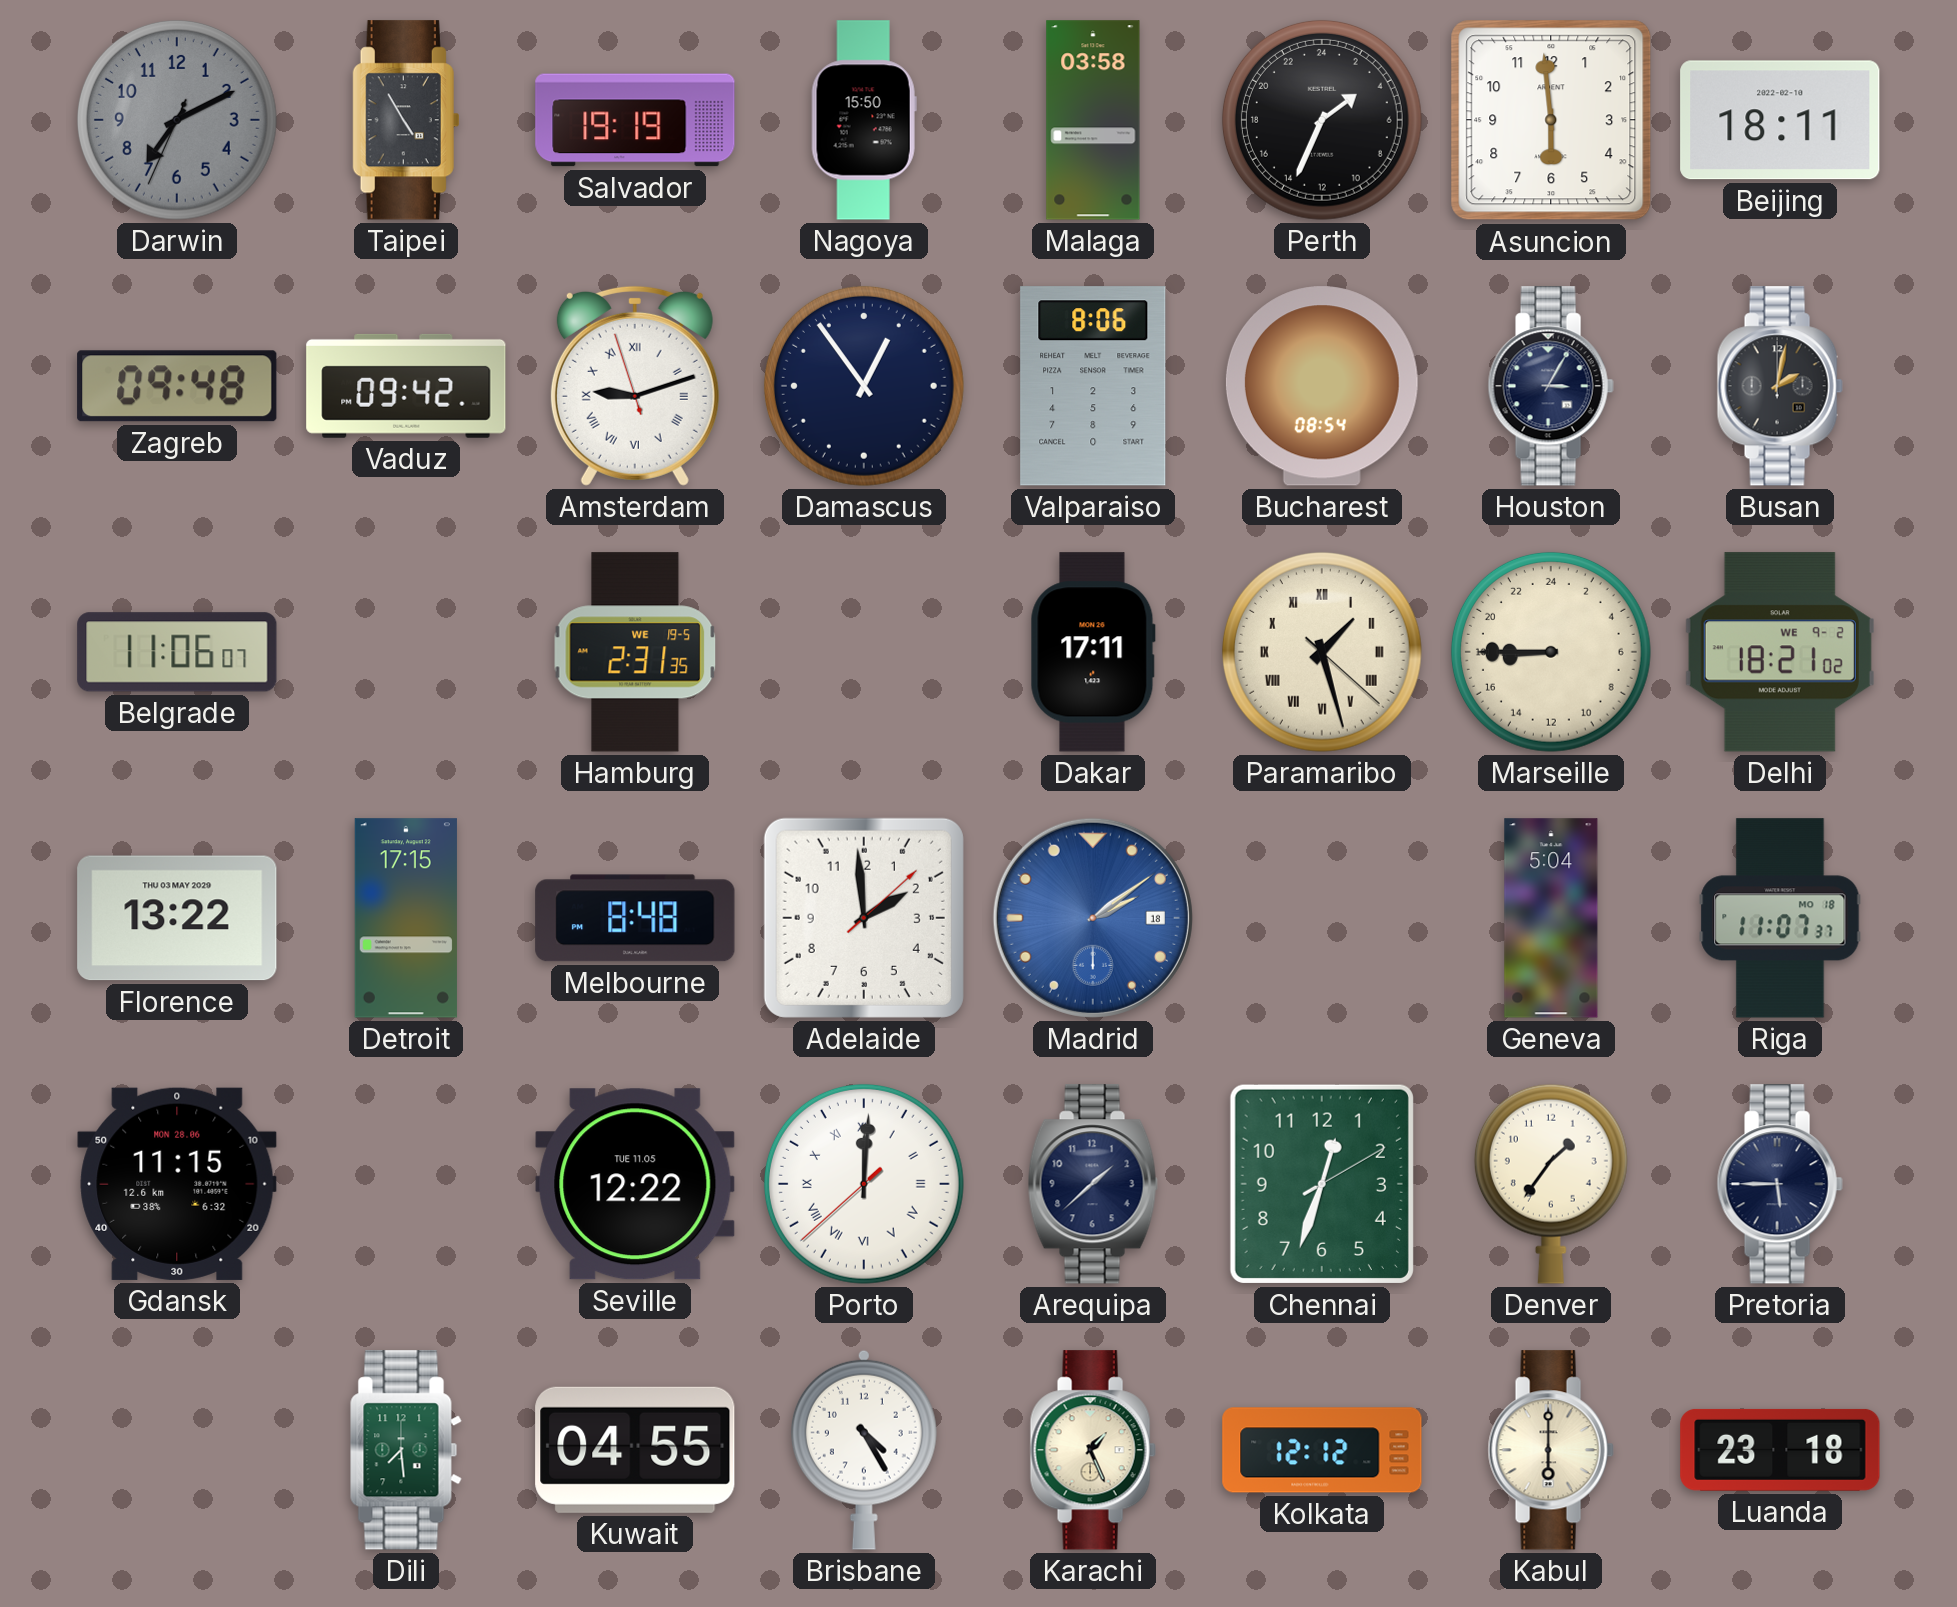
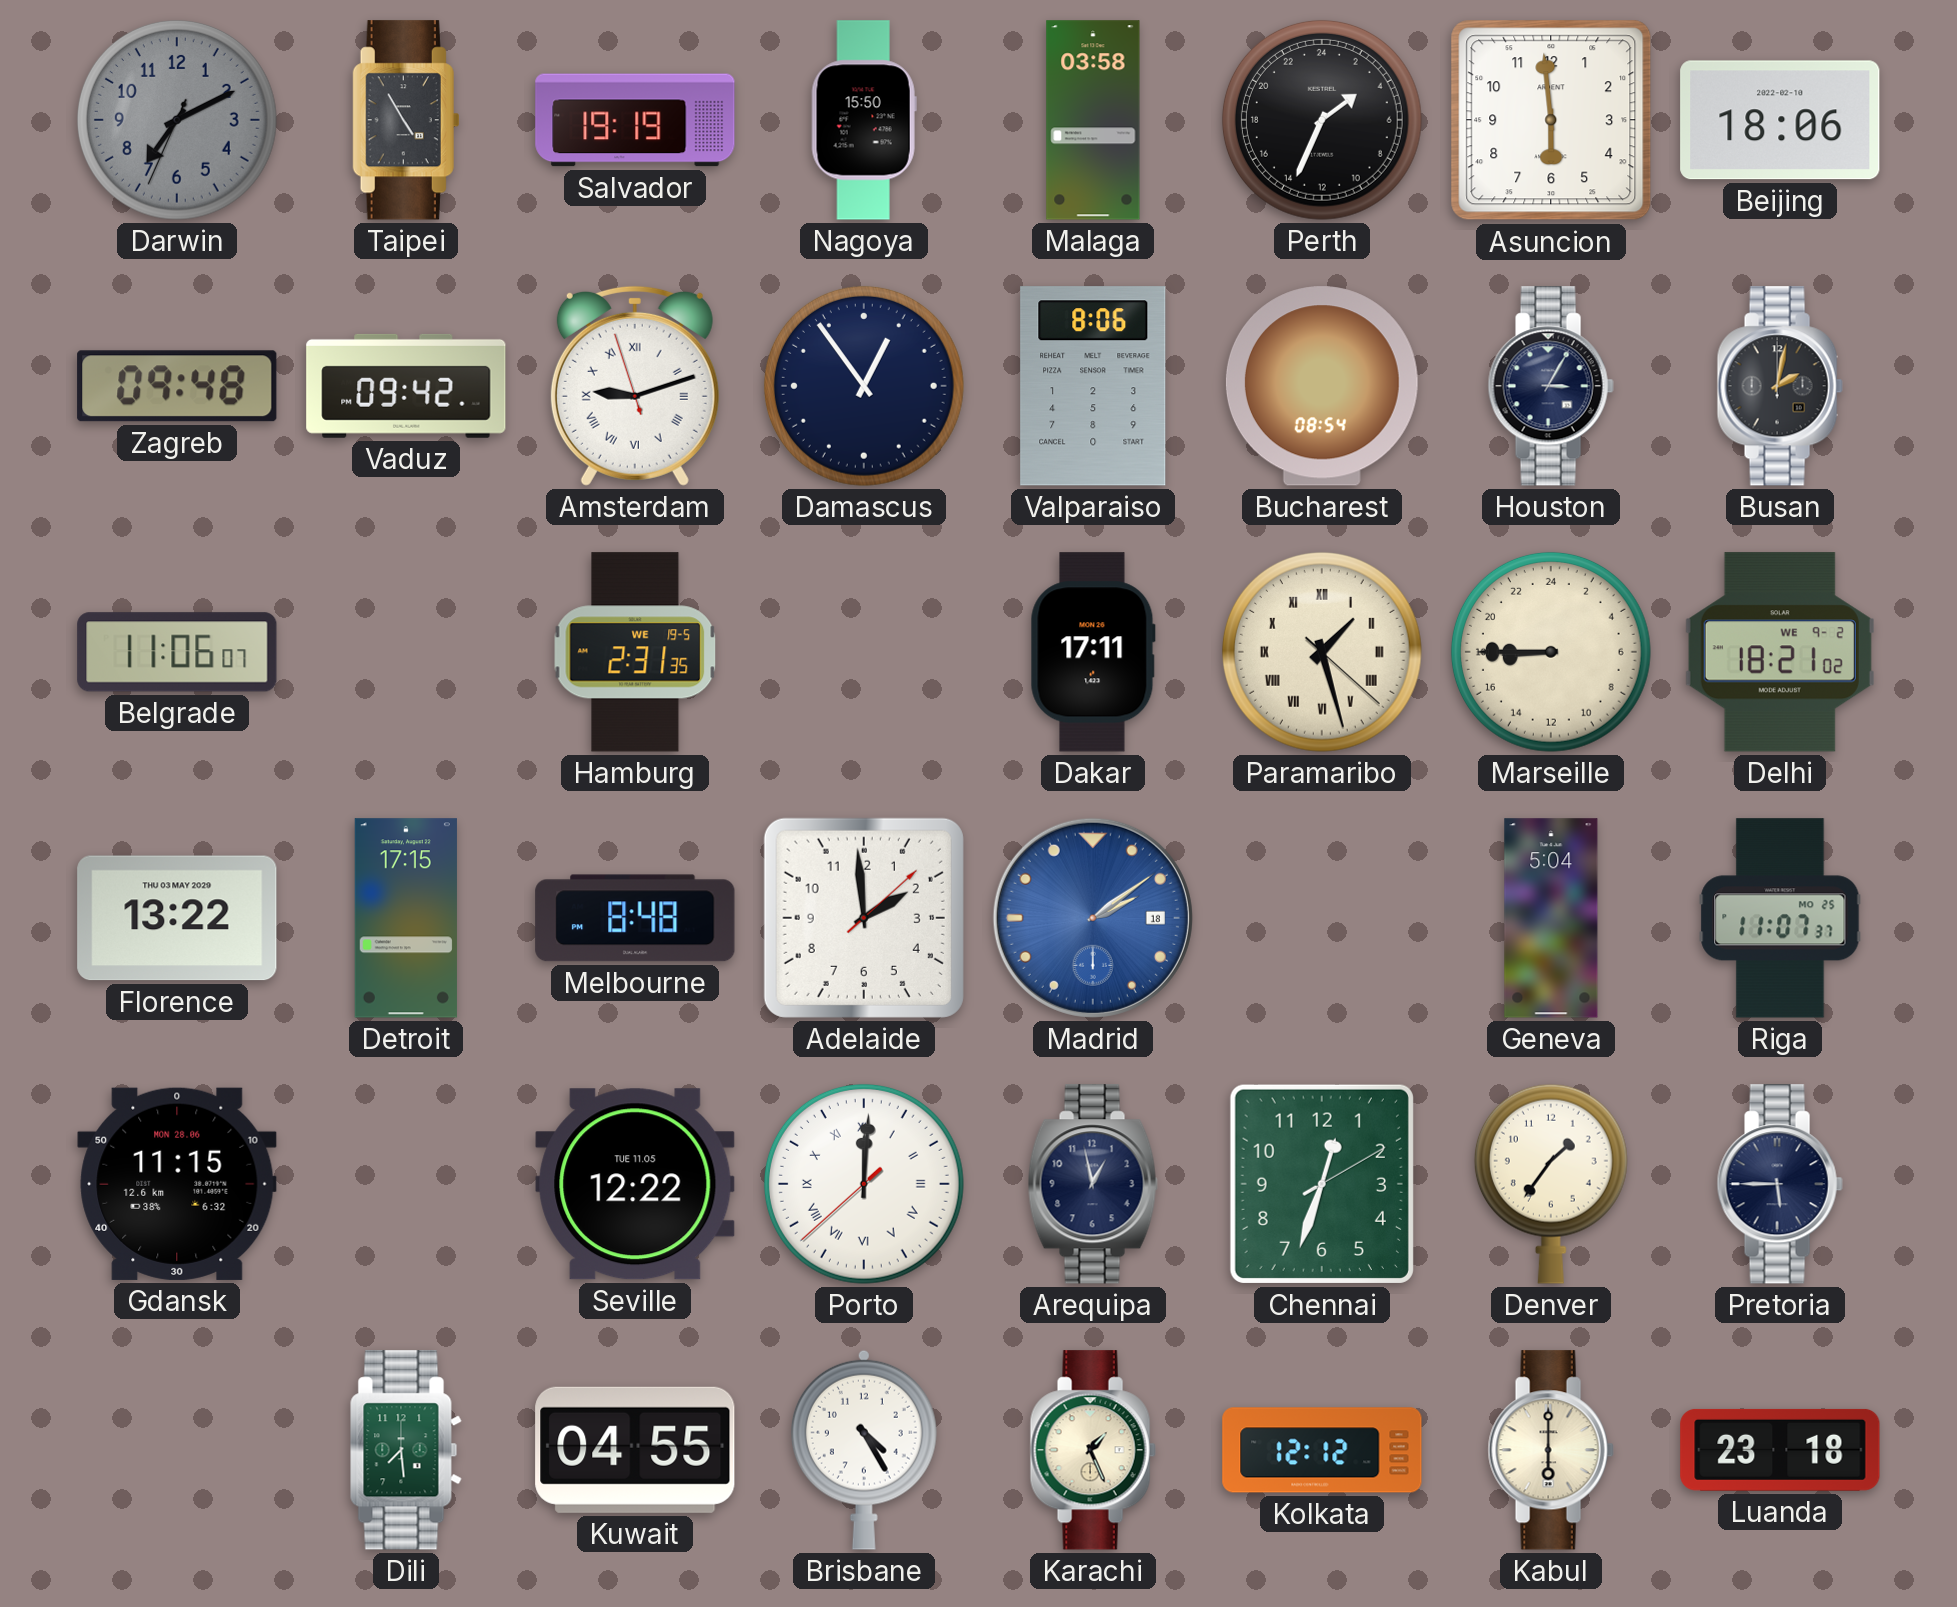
Beijing: 18:11 -> 18:06
Riga date: MO 18 -> MO 25
Arequipa: 1:38 -> 12:58
